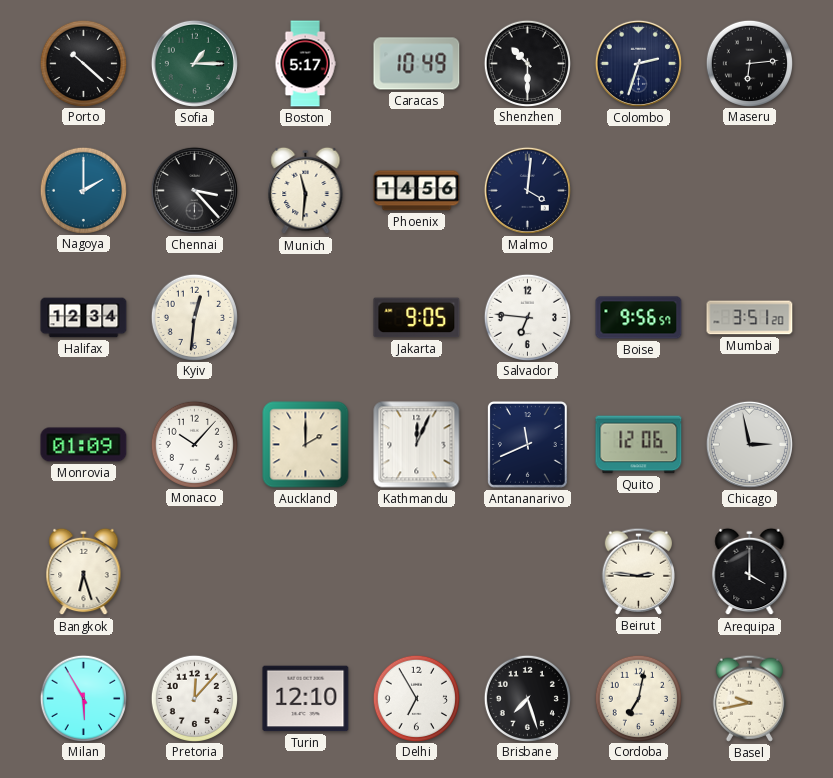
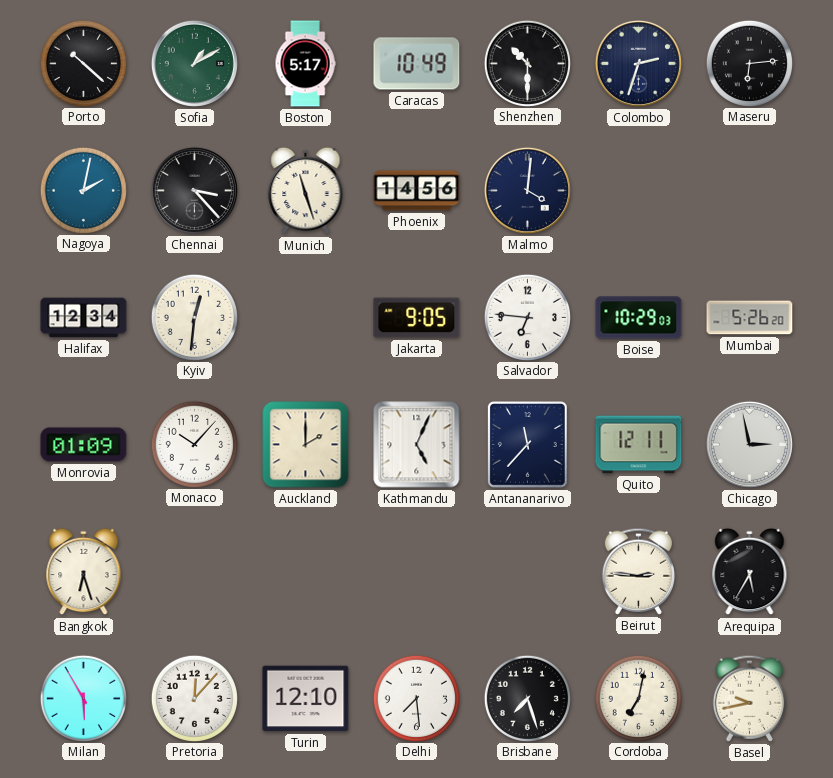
Sofia: 1:15 -> 1:10
Nagoya: 2:00 -> 2:02
Munich: 11:31 -> 11:27
Boise: 9:56 -> 10:29
Mumbai: 3:51 -> 5:26
Kathmandu: 12:04 -> 5:04
Antananarivo: 11:41 -> 11:37
Quito: 12:06 -> 12:11
Arequipa: 4:00 -> 5:35
Delhi: 6:55 -> 7:29
